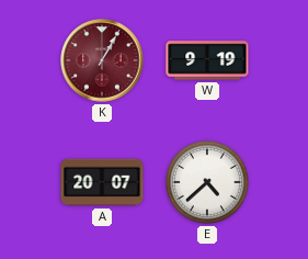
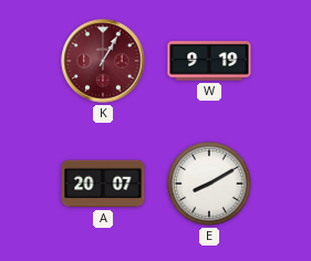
E: 4:38 -> 8:10
